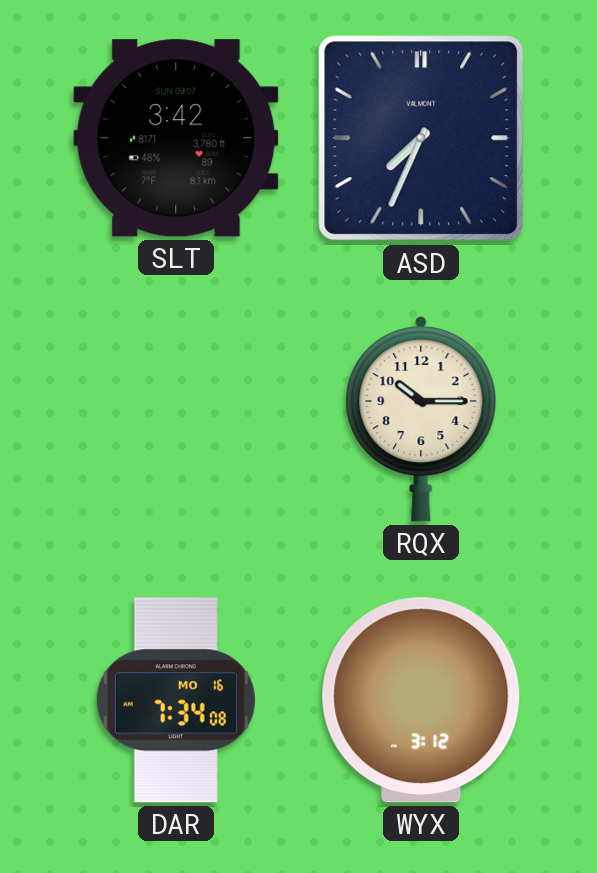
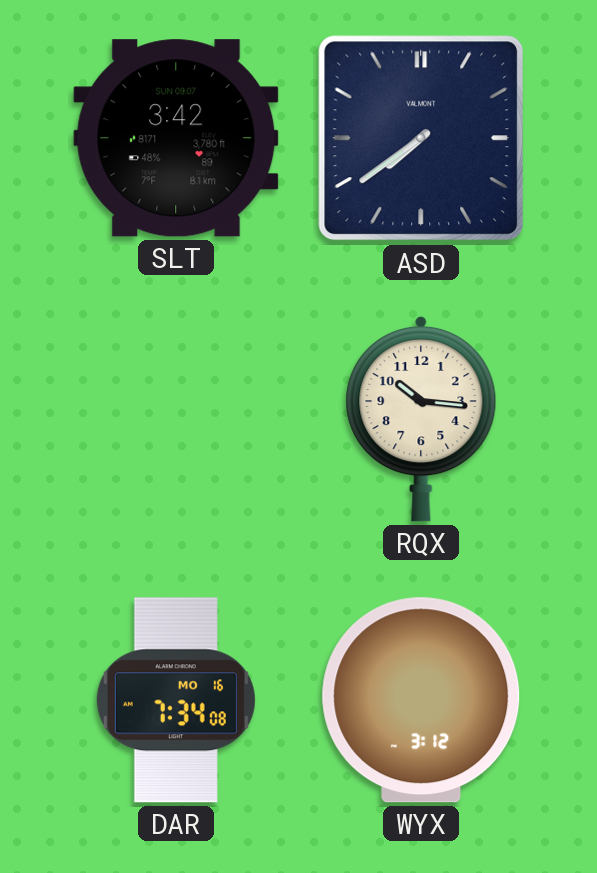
ASD: 7:34 -> 7:39
RQX: 10:15 -> 10:16
